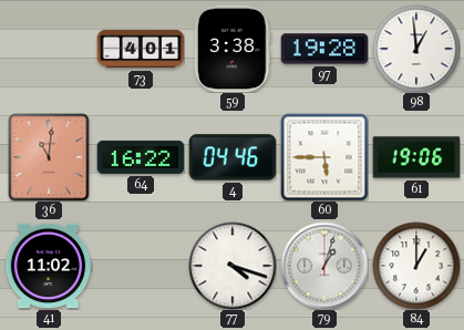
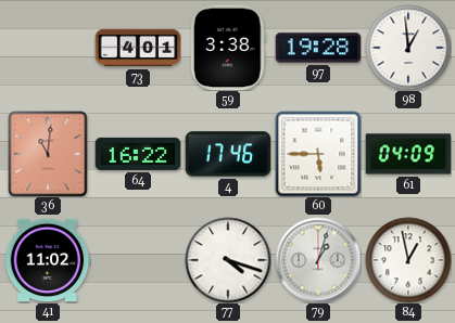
4: 04:46 -> 17:46
61: 19:06 -> 04:09
84: 1:00 -> 12:58
